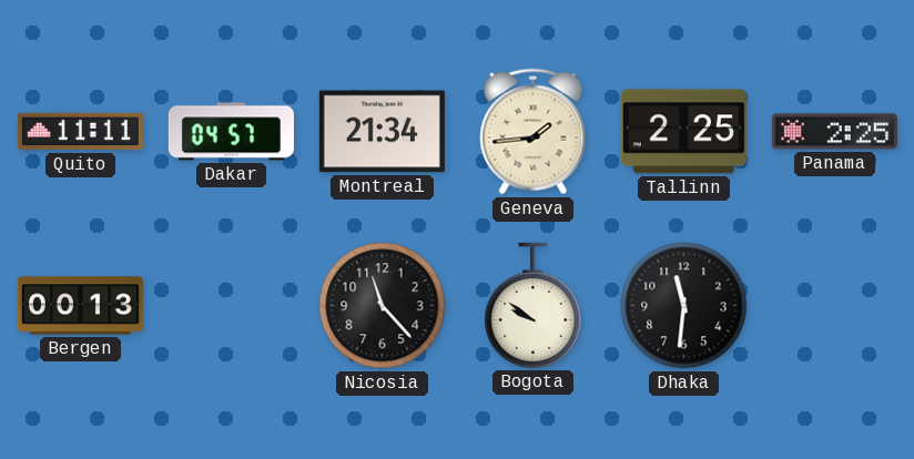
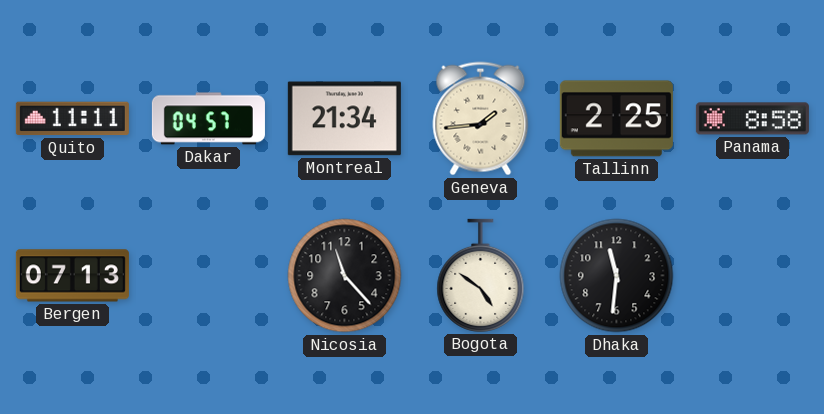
Panama: 2:25 -> 8:58
Bergen: 00:13 -> 07:13
Bogota: 9:51 -> 4:51
